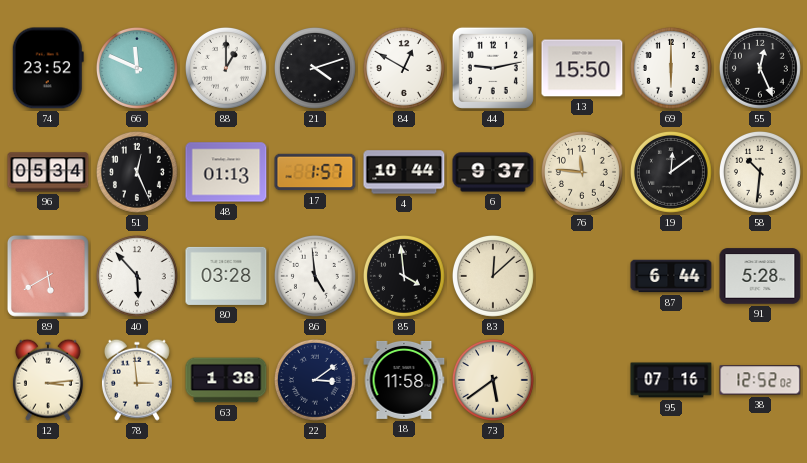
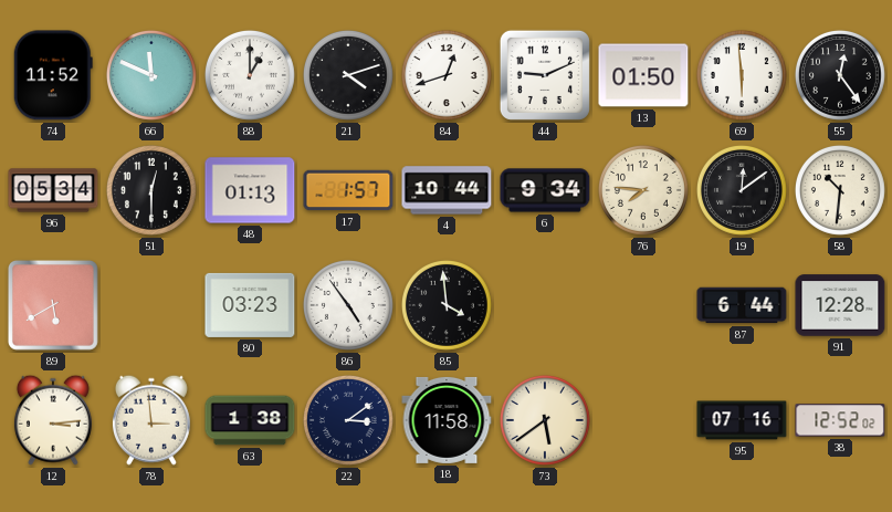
74: 23:52 -> 11:52
84: 12:50 -> 12:42
44: 9:13 -> 9:11
13: 15:50 -> 01:50
69: 6:00 -> 5:59
55: 12:26 -> 12:24
51: 12:26 -> 12:30
6: 9:37 -> 9:34
76: 11:46 -> 7:46
40: 5:53 -> none
80: 03:28 -> 03:23
86: 4:59 -> 4:54
83: 12:08 -> none
91: 5:28 -> 12:28
